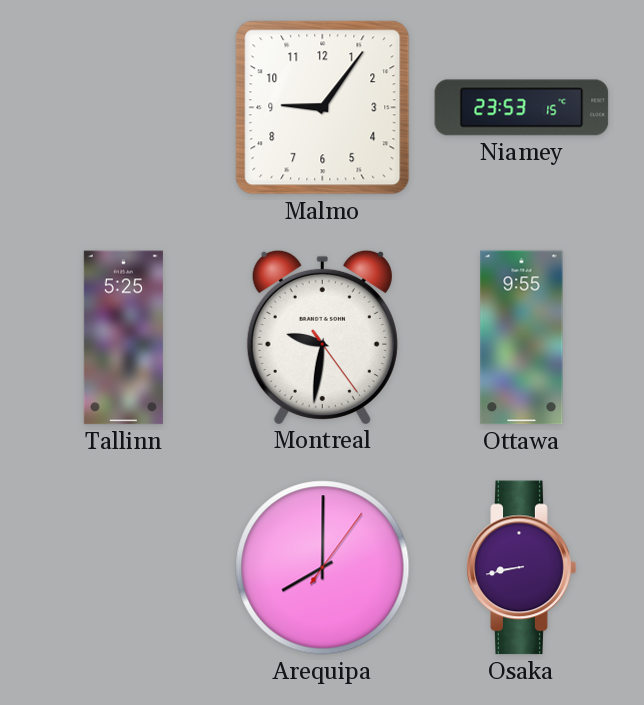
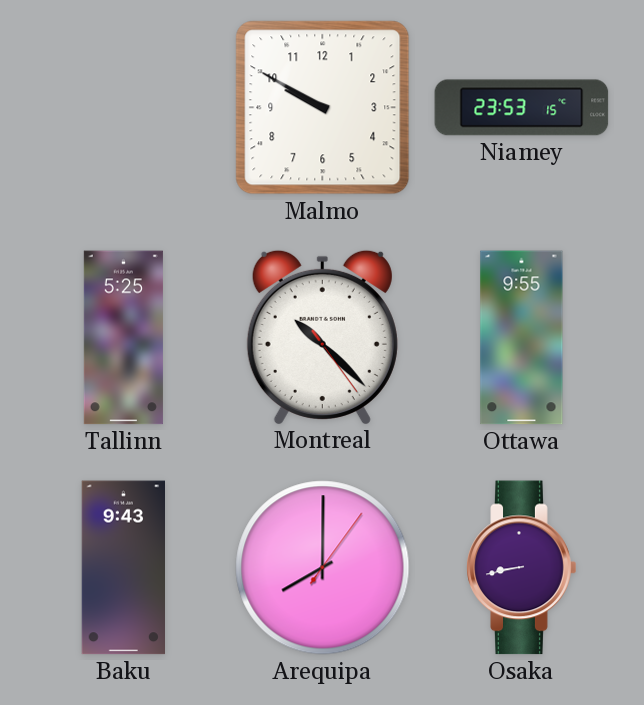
Malmo: 9:06 -> 9:50
Montreal: 9:31 -> 10:22
Baku: none -> 9:43
